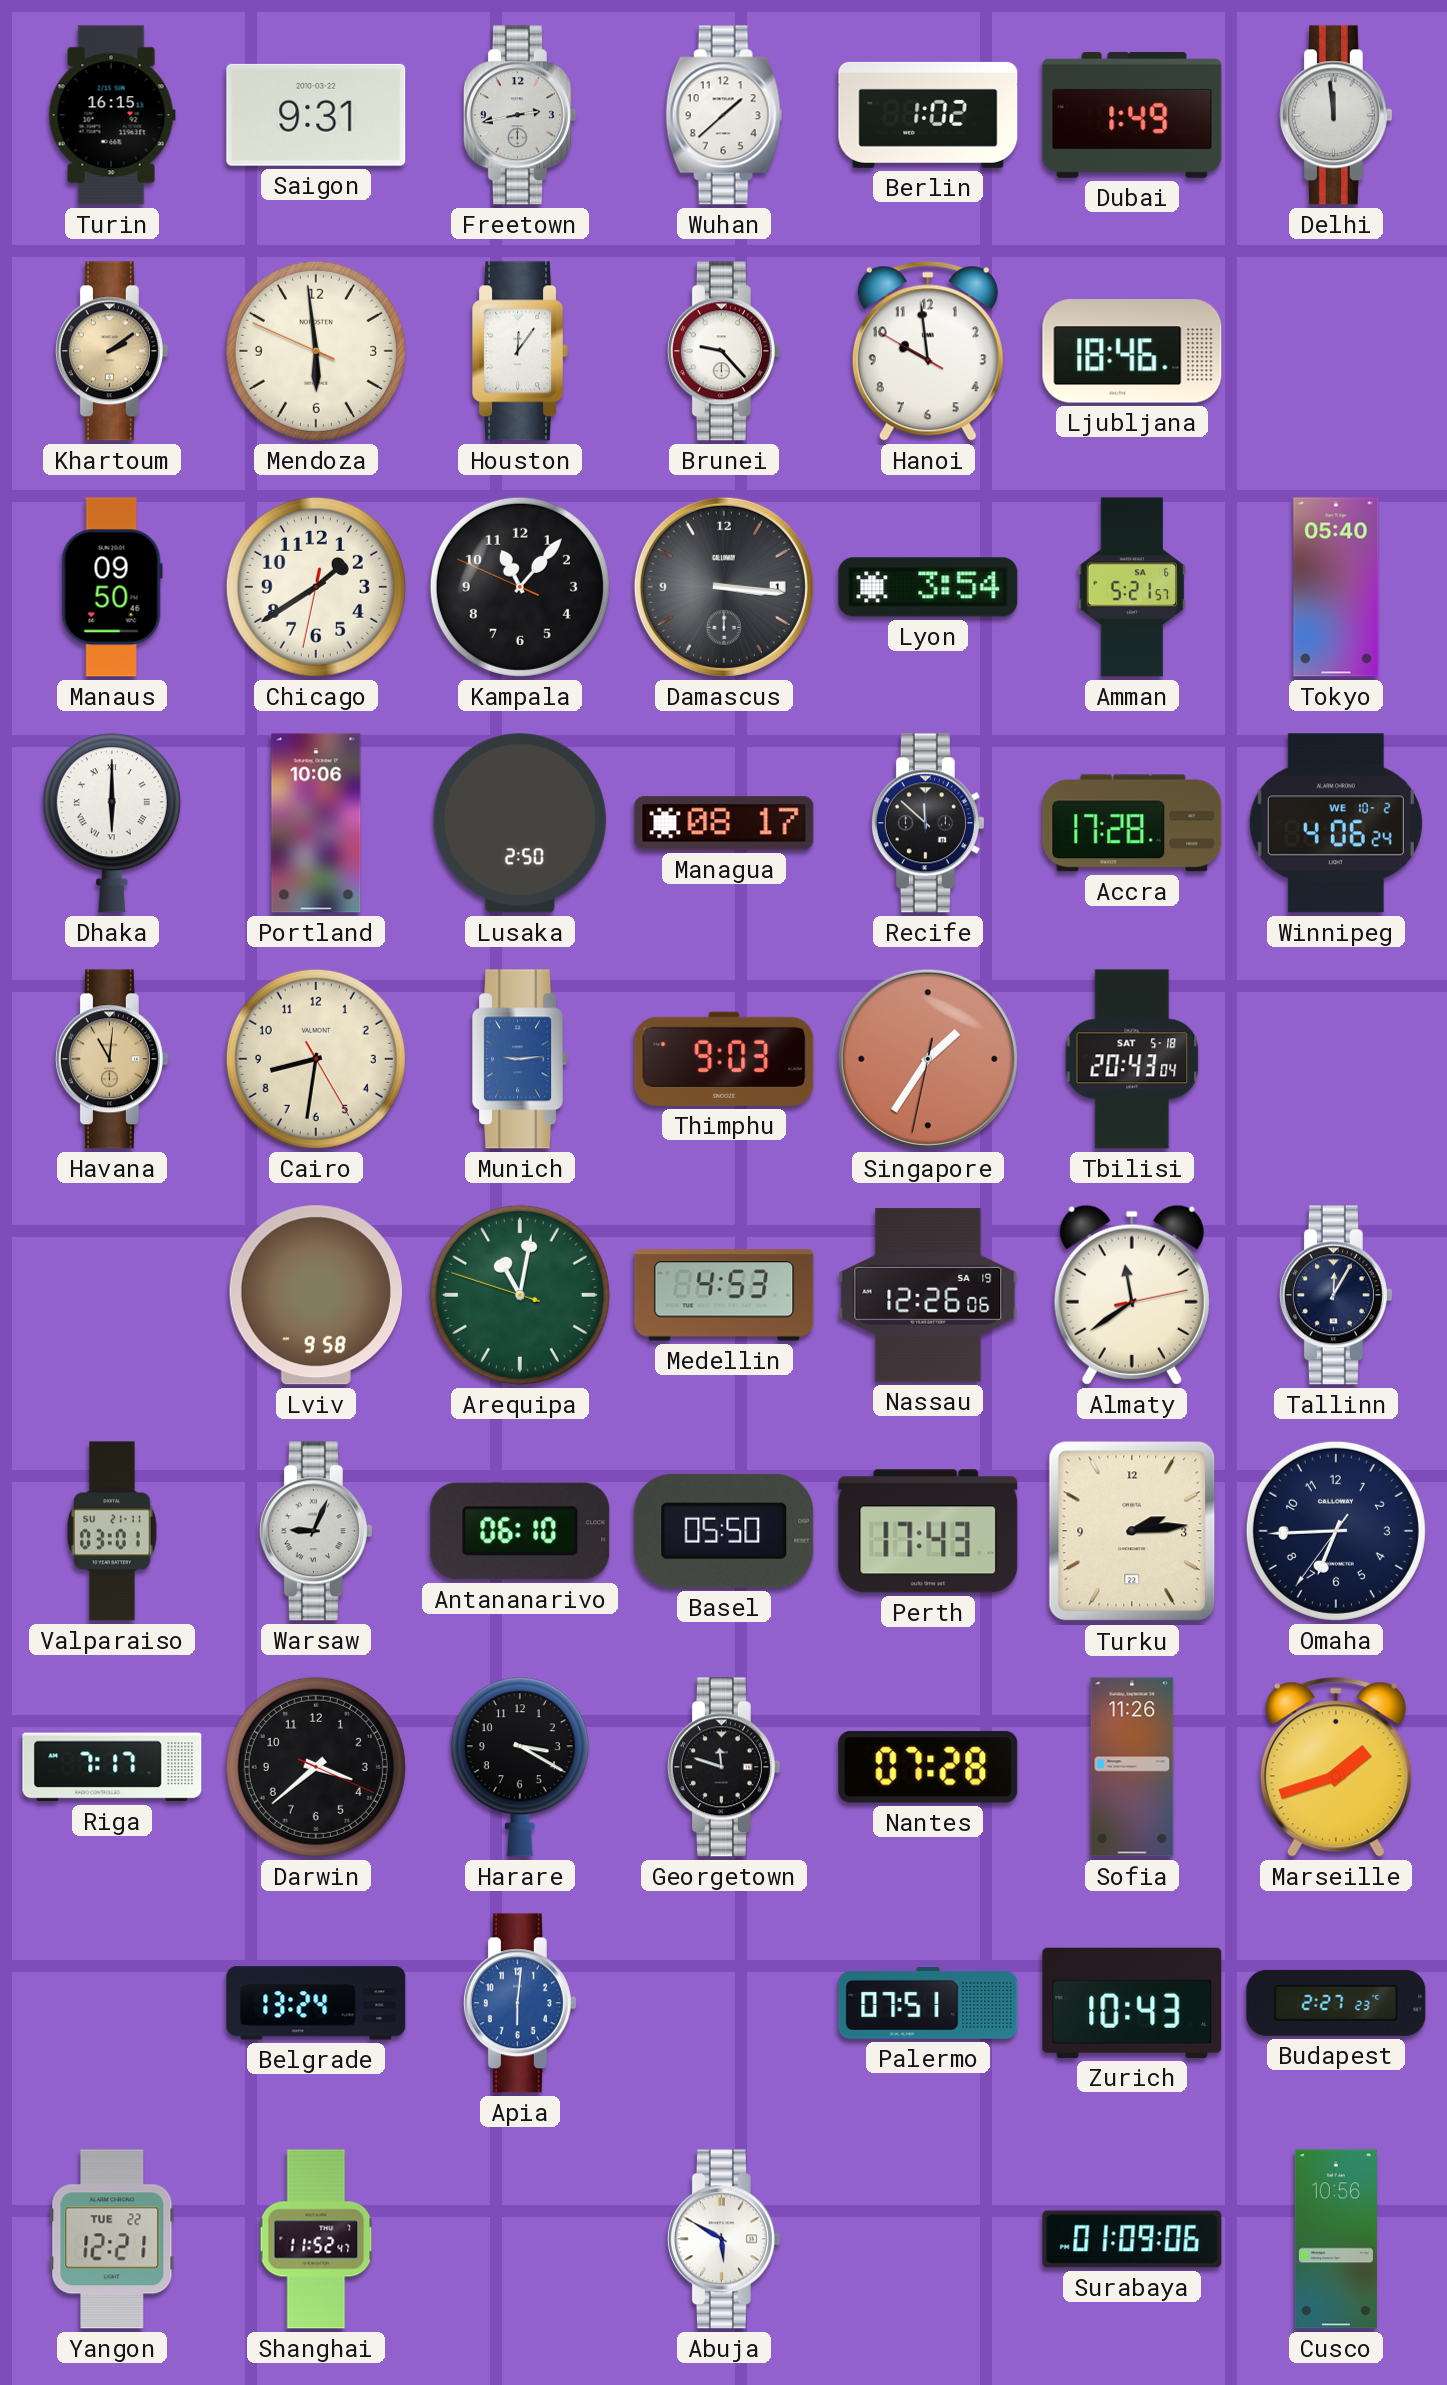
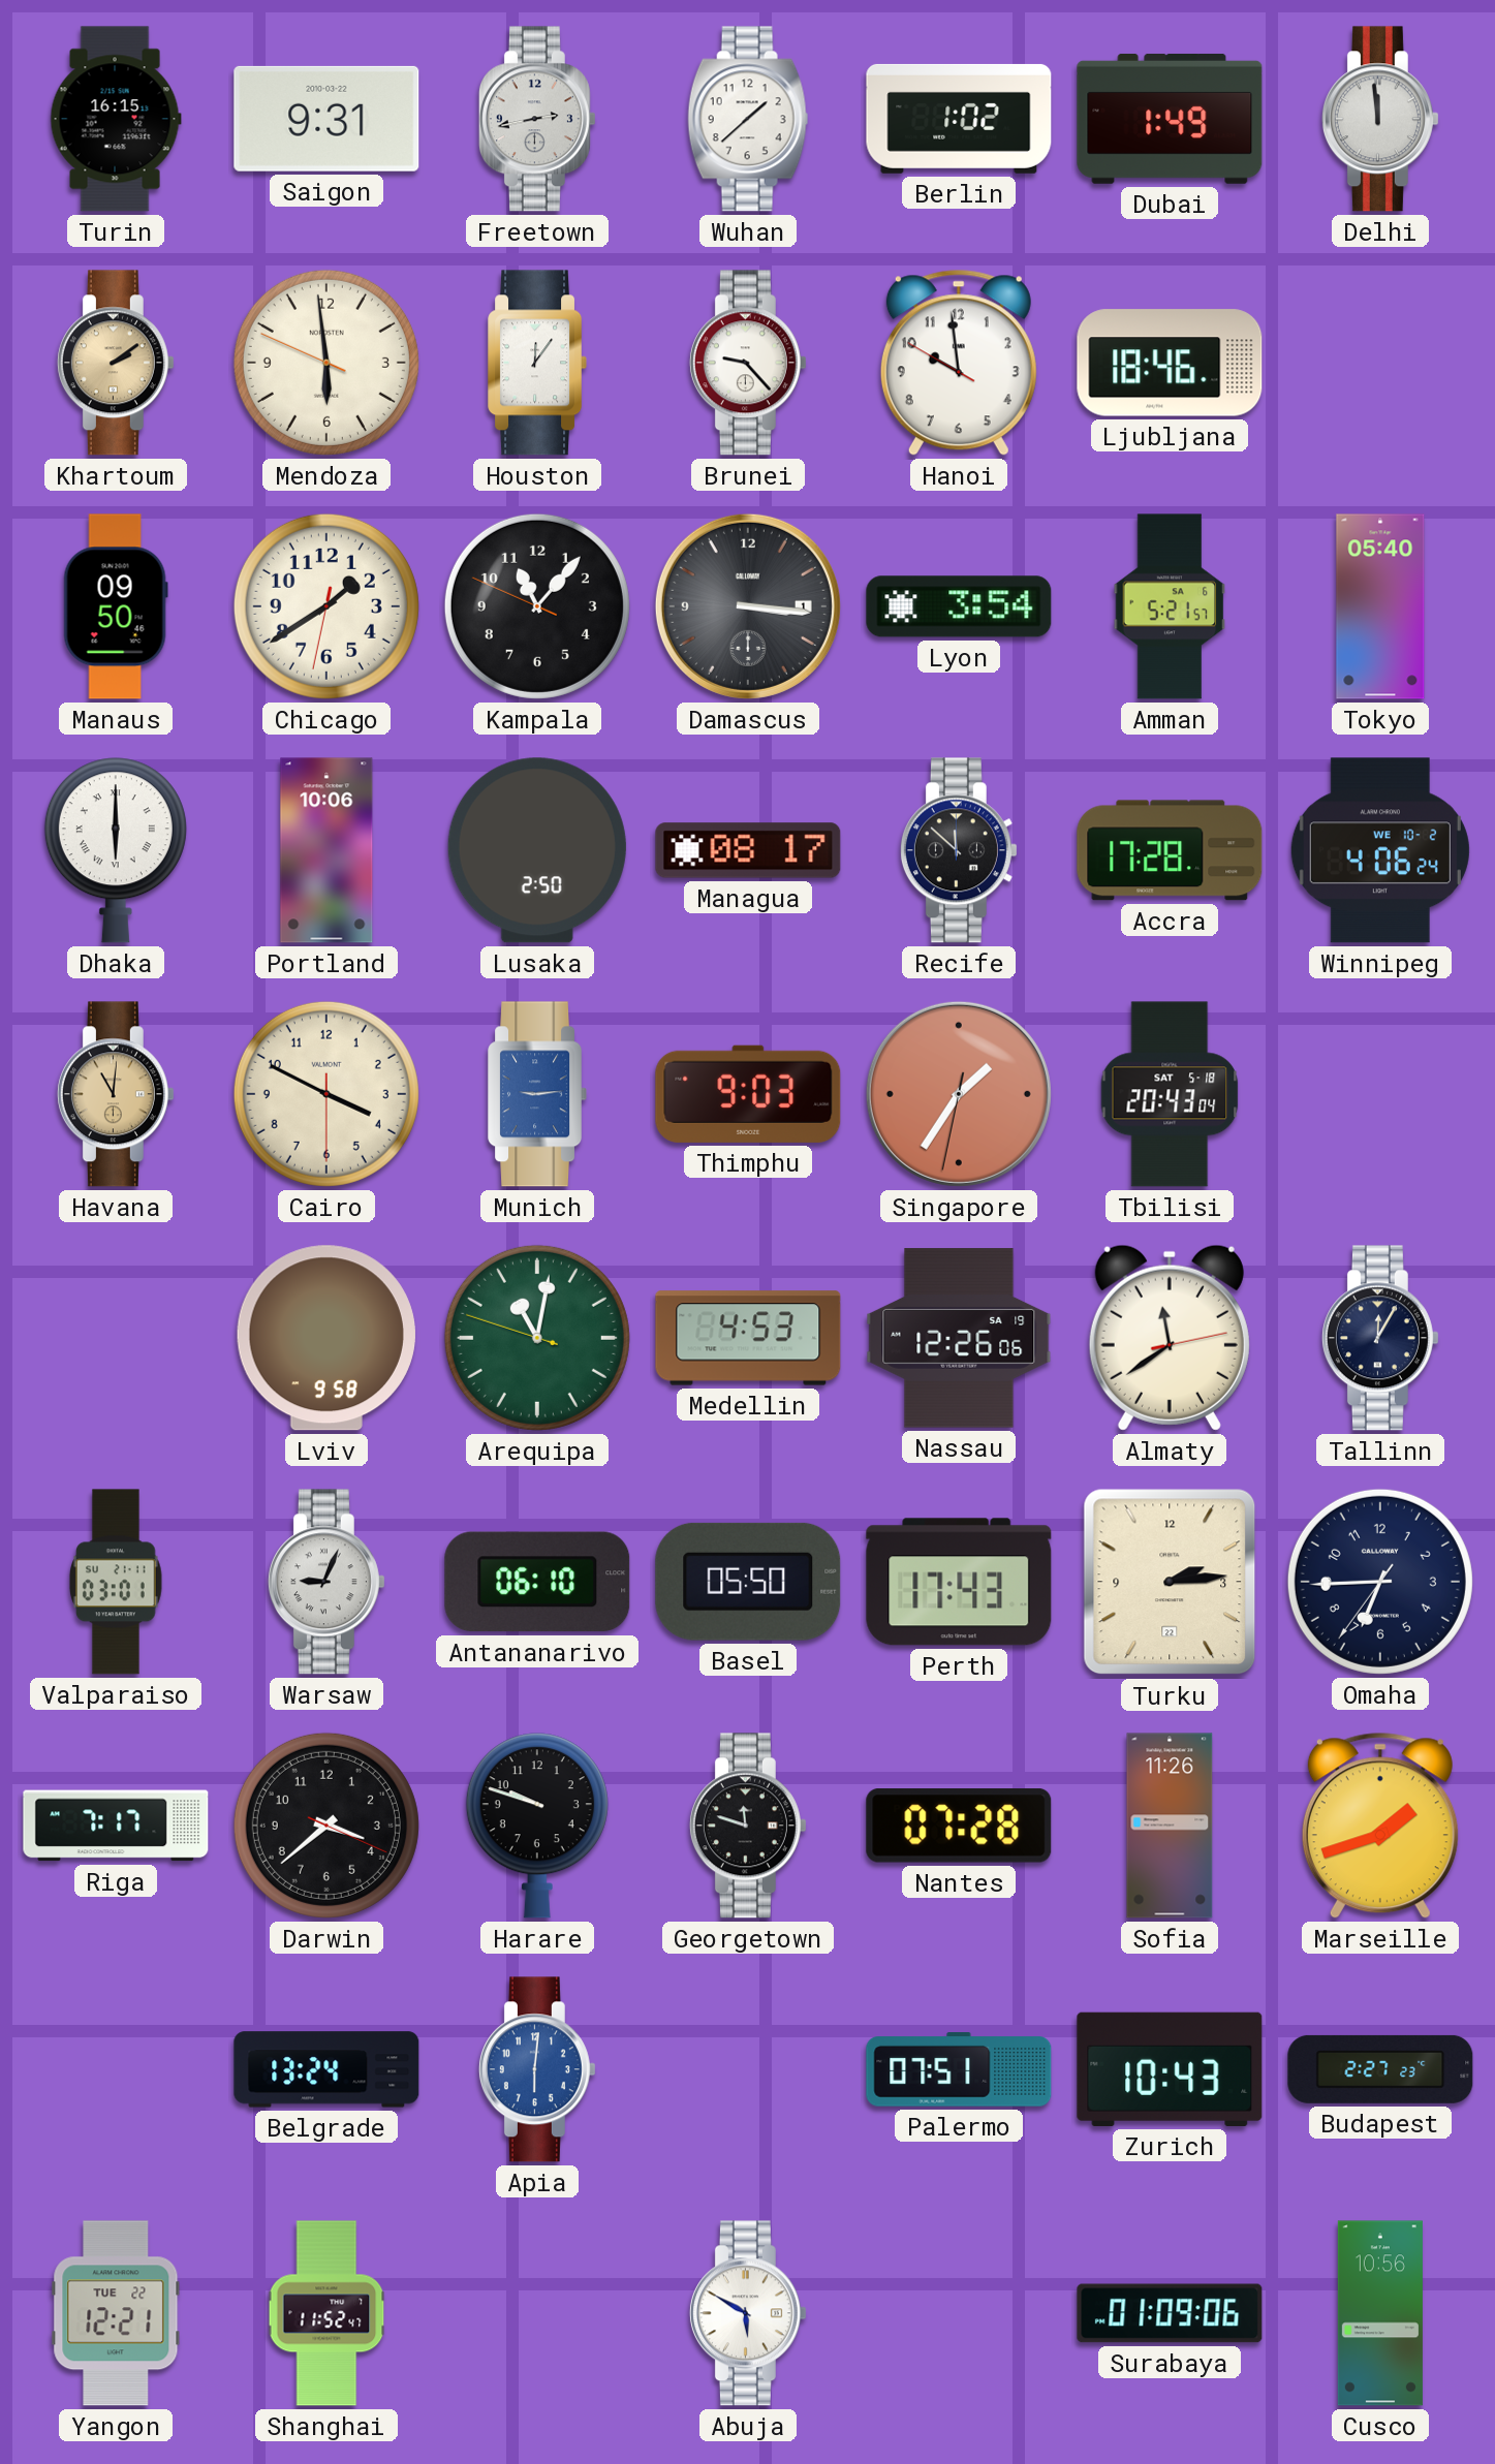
Cairo: 8:31 -> 3:49
Harare: 3:20 -> 9:48
